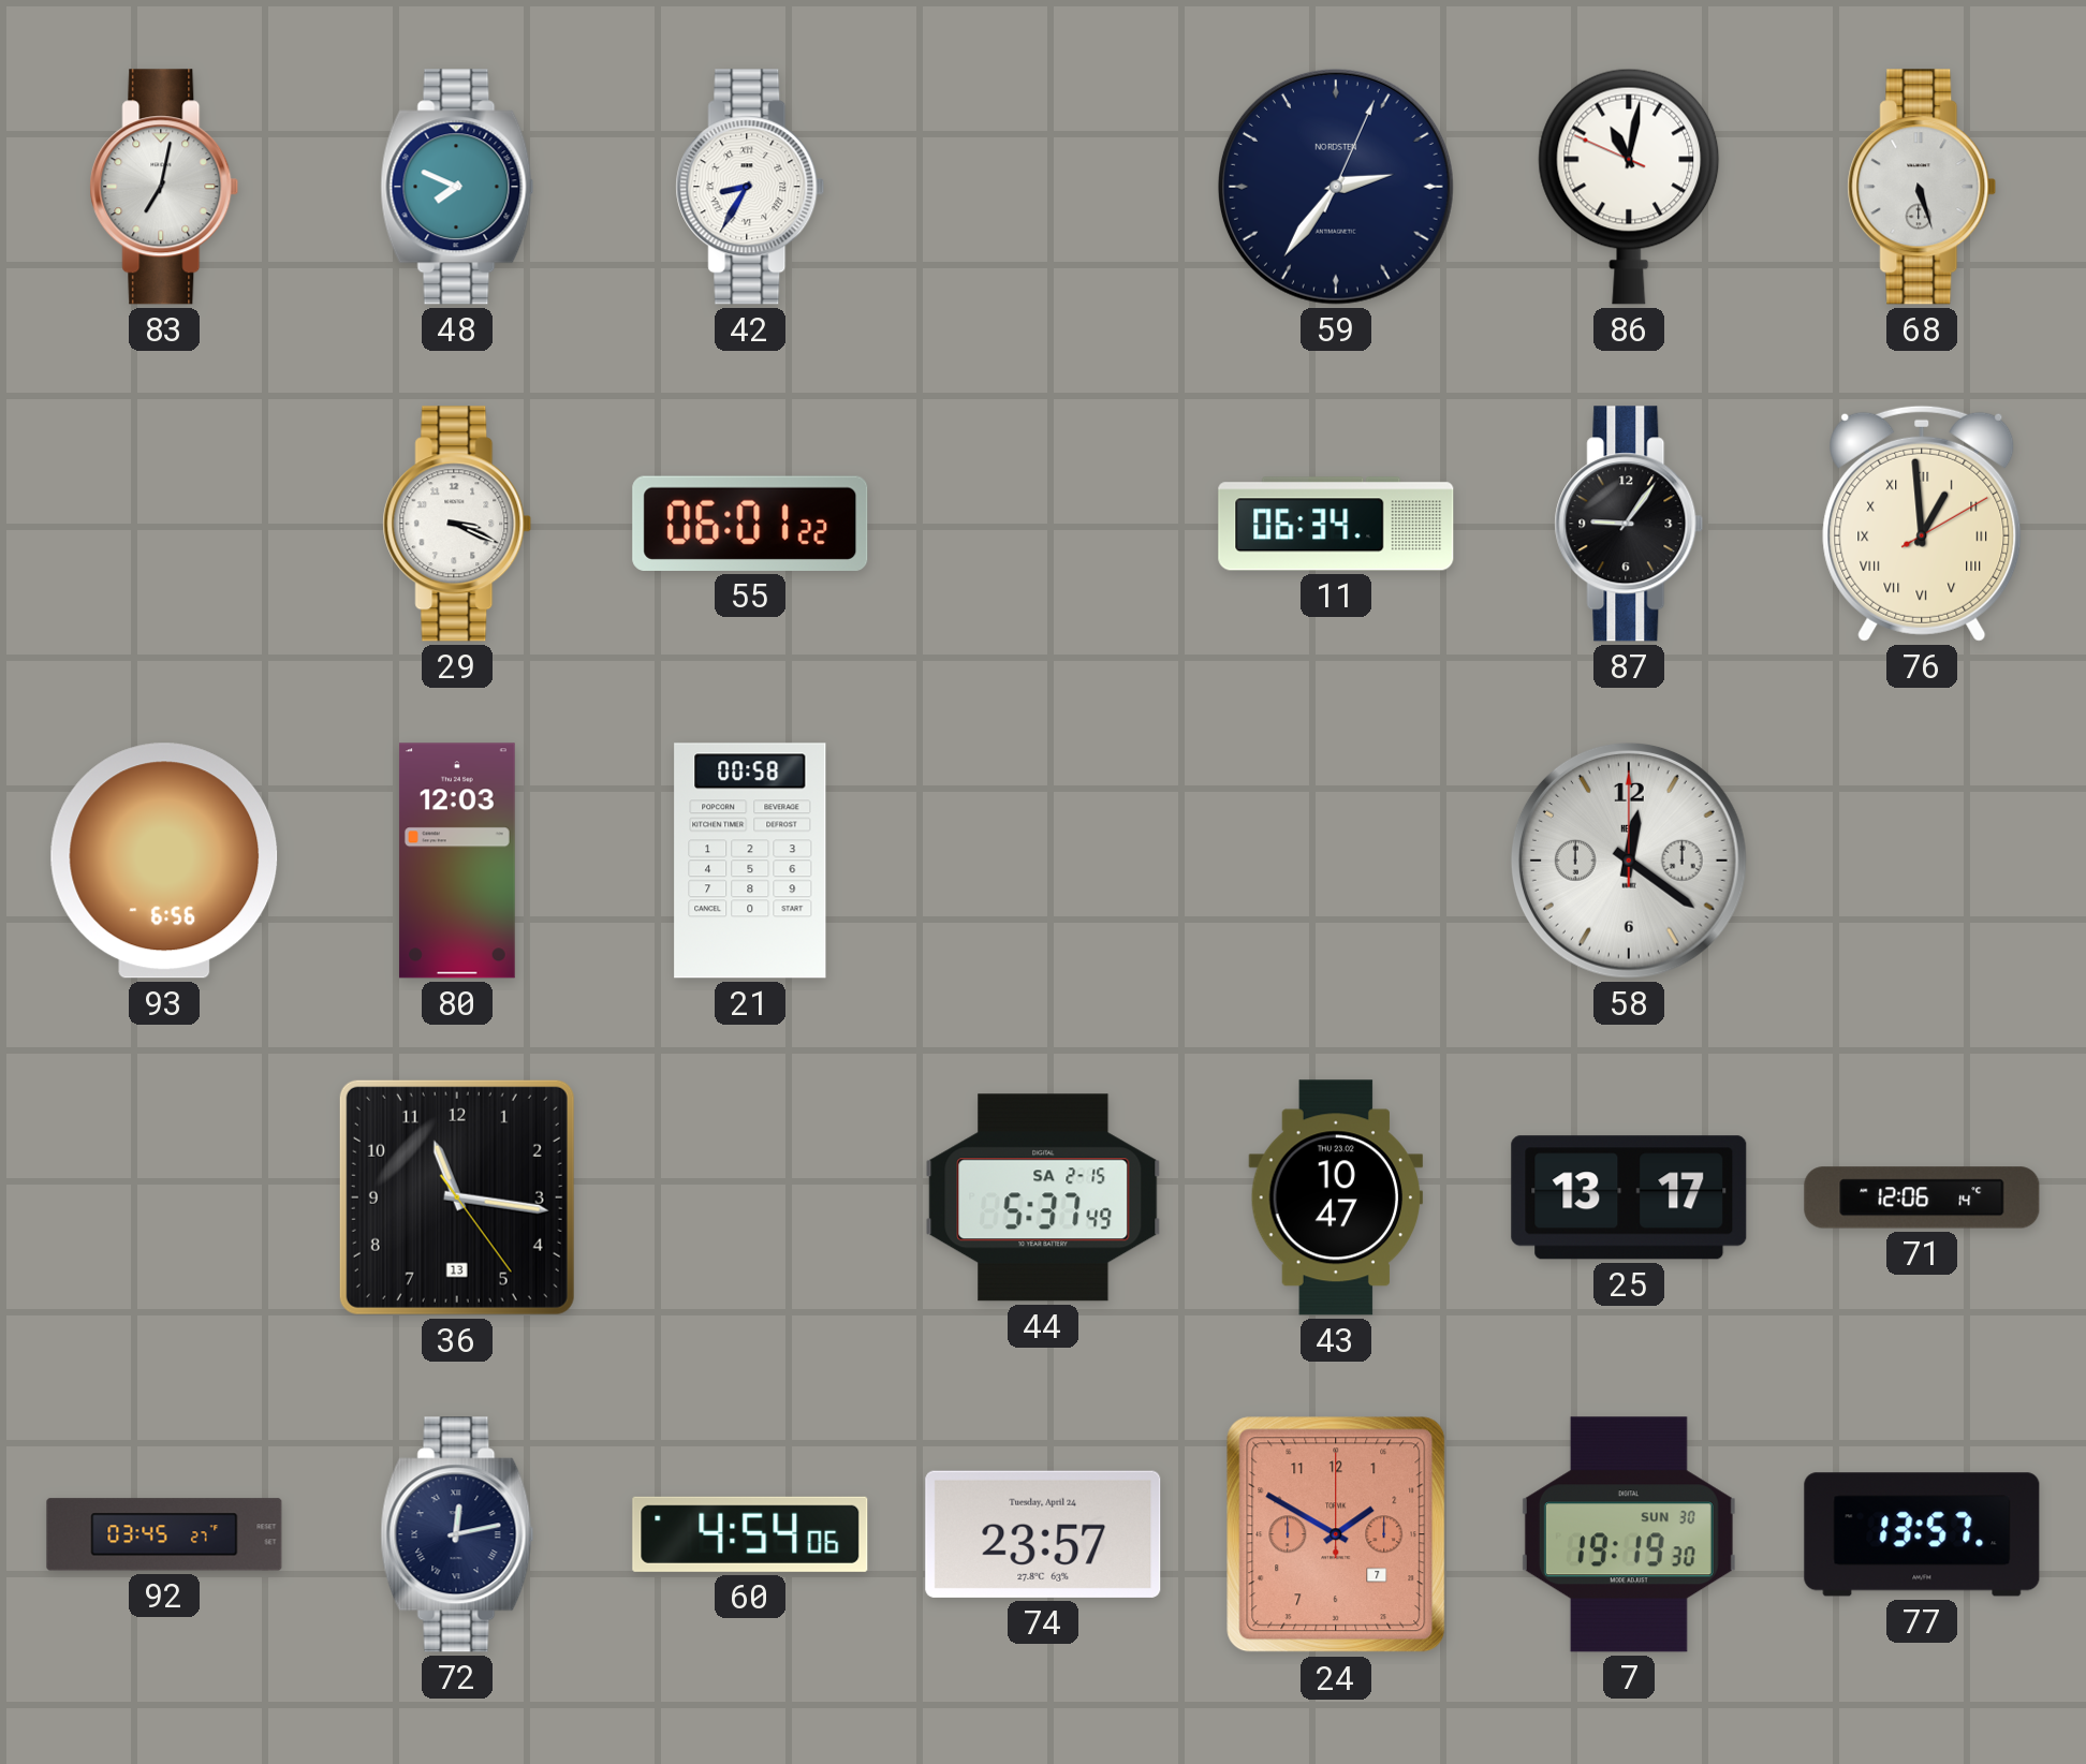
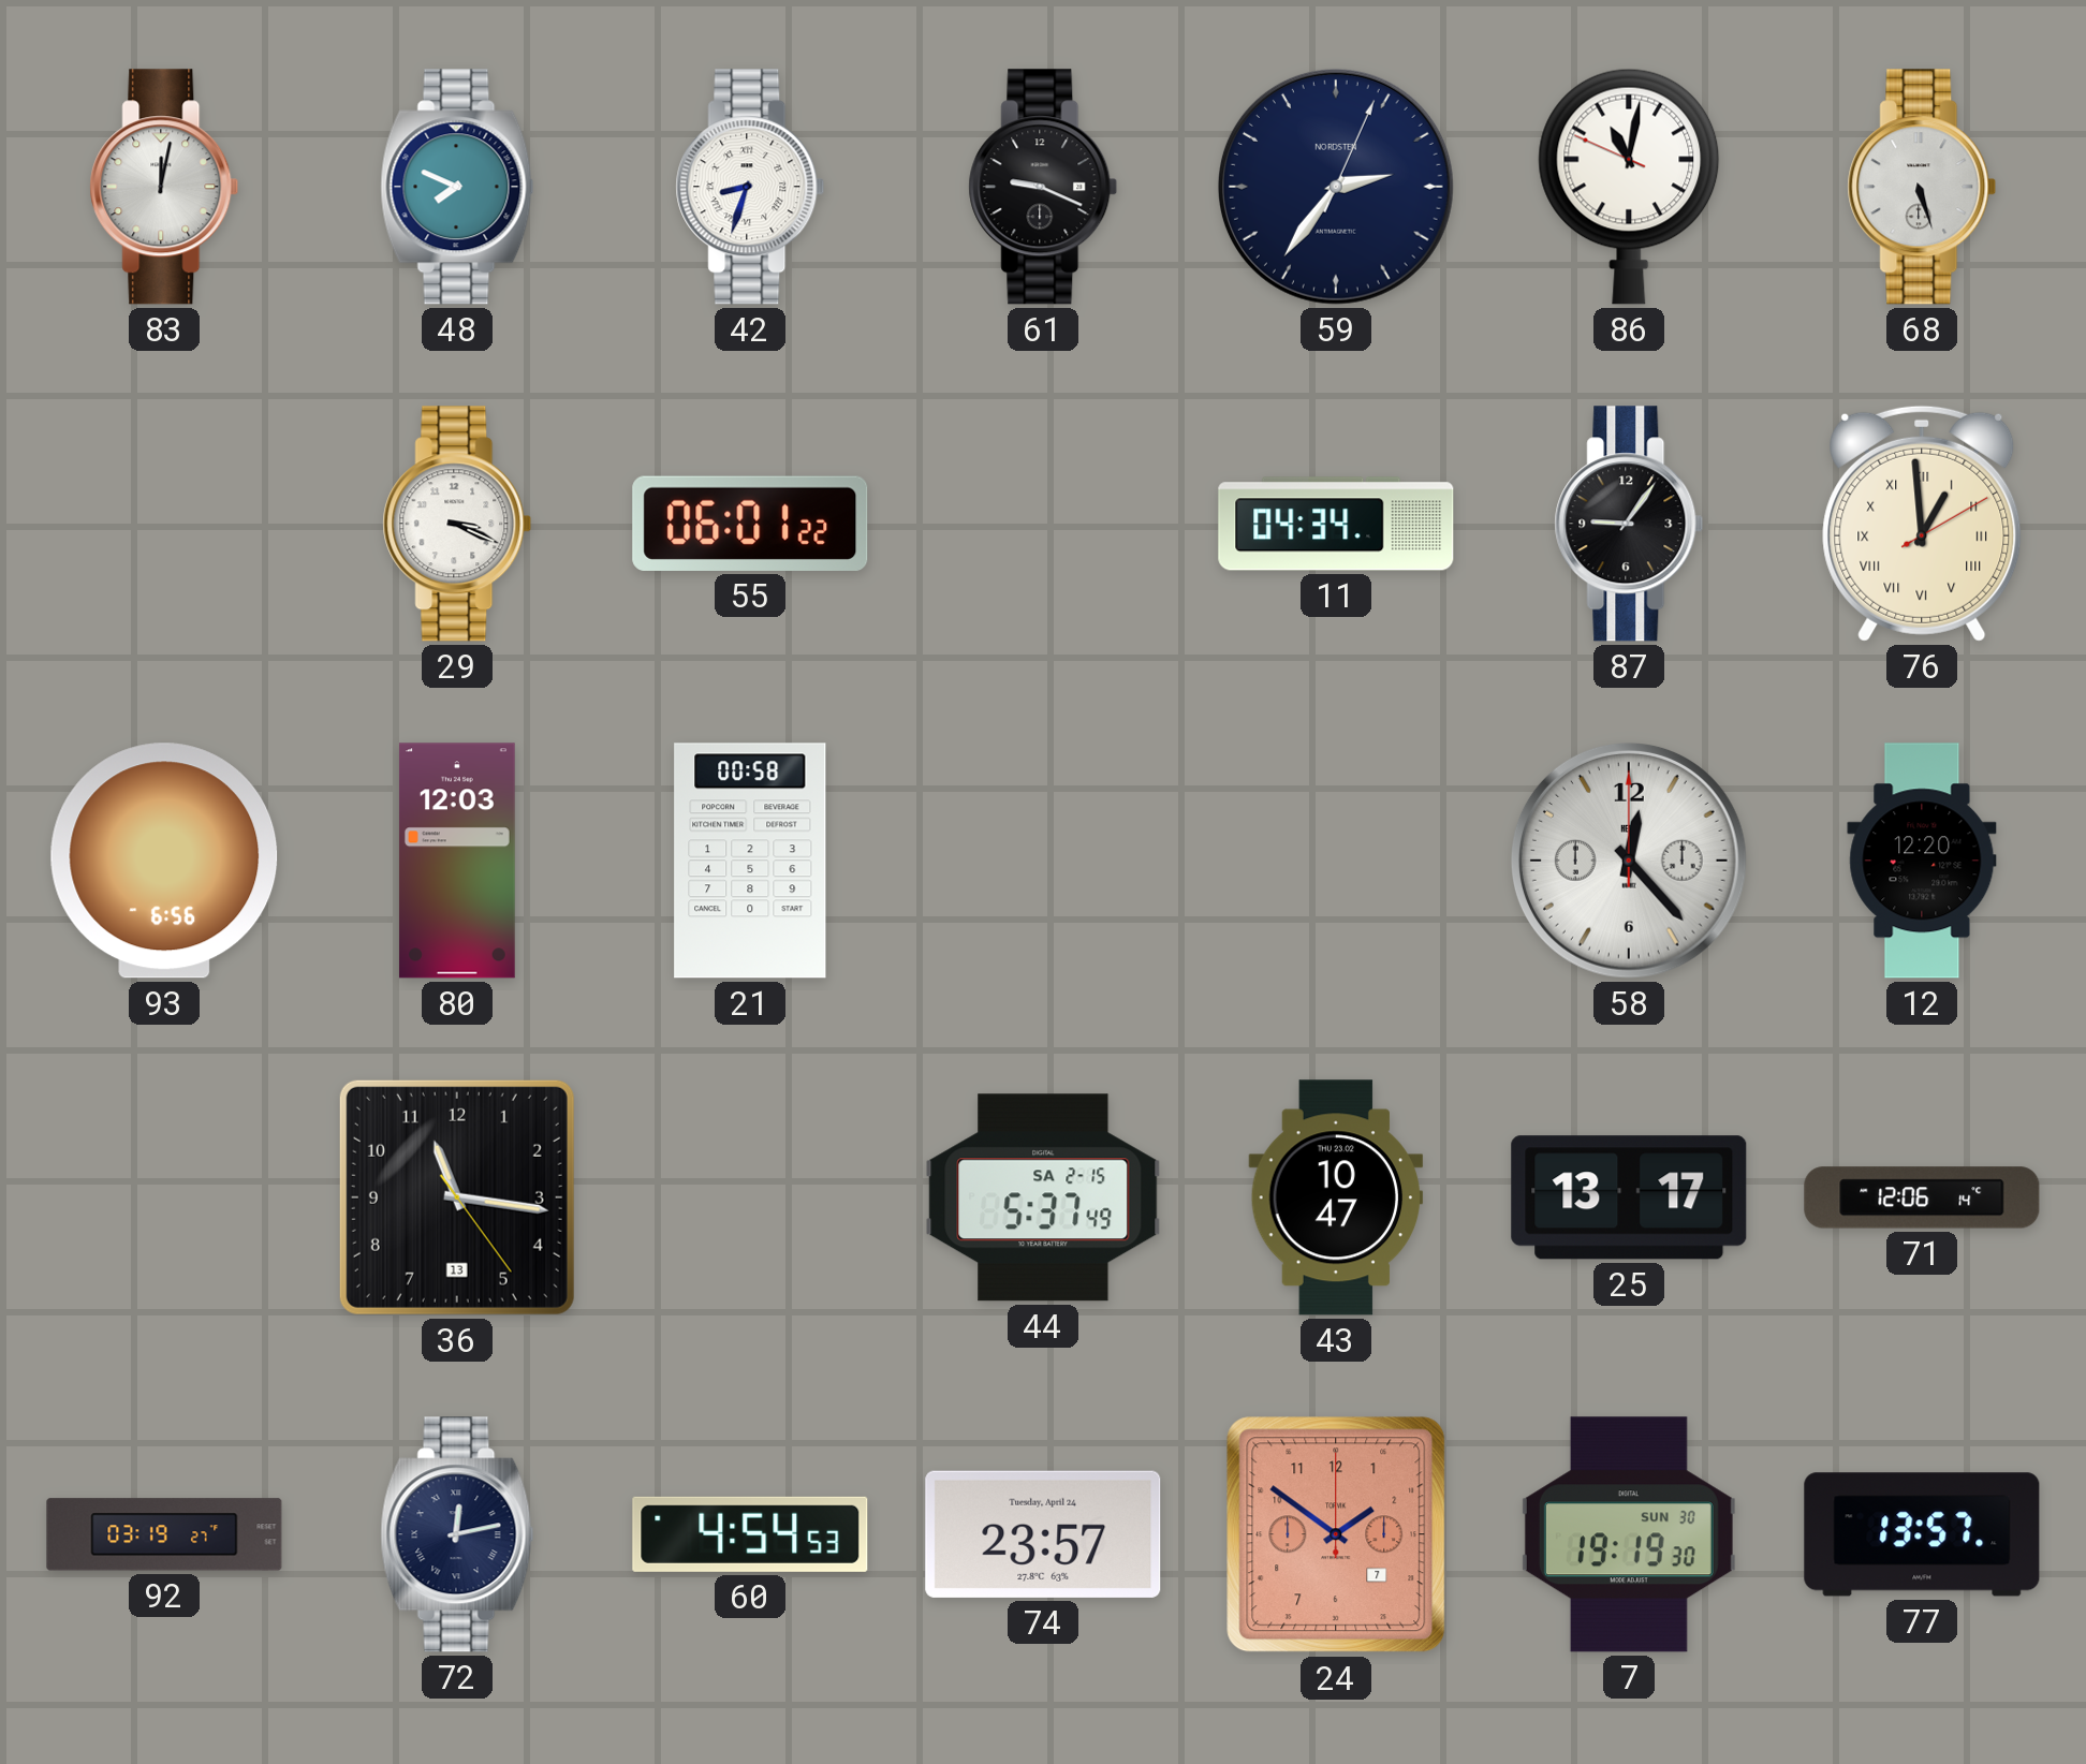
83: 7:02 -> 12:02
42: 8:35 -> 8:33
61: none -> 9:19
11: 06:34 -> 04:34
58: 12:21 -> 12:23
12: none -> 12:20
92: 03:45 -> 03:19
60: 4:54:06 -> 4:54:53
24: 1:50 -> 1:51
